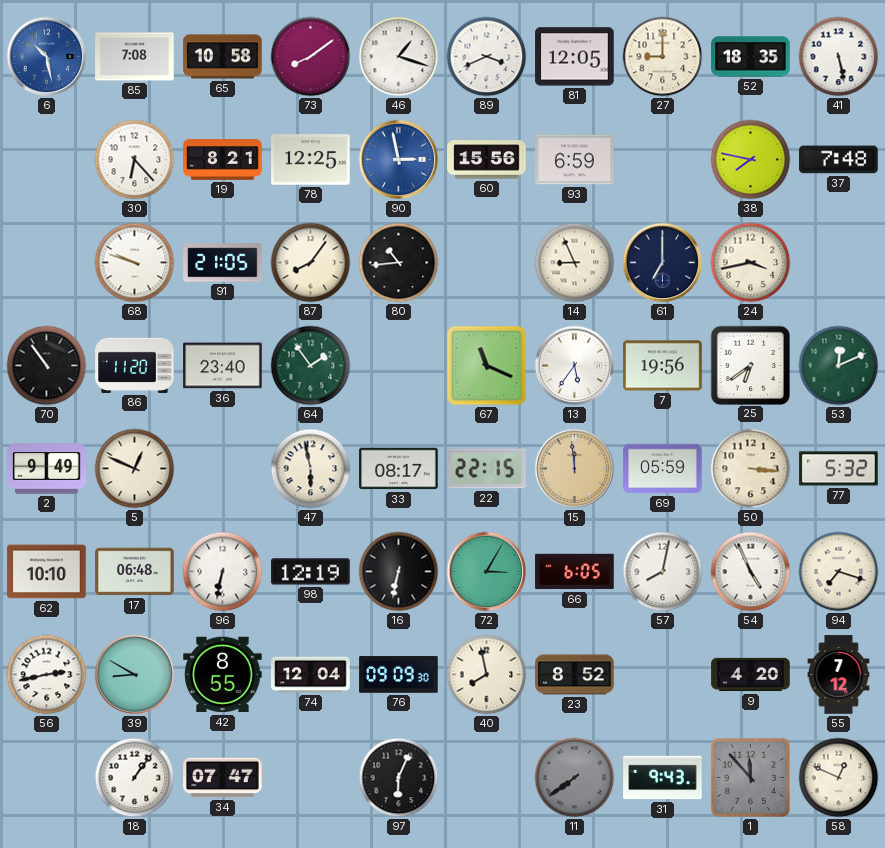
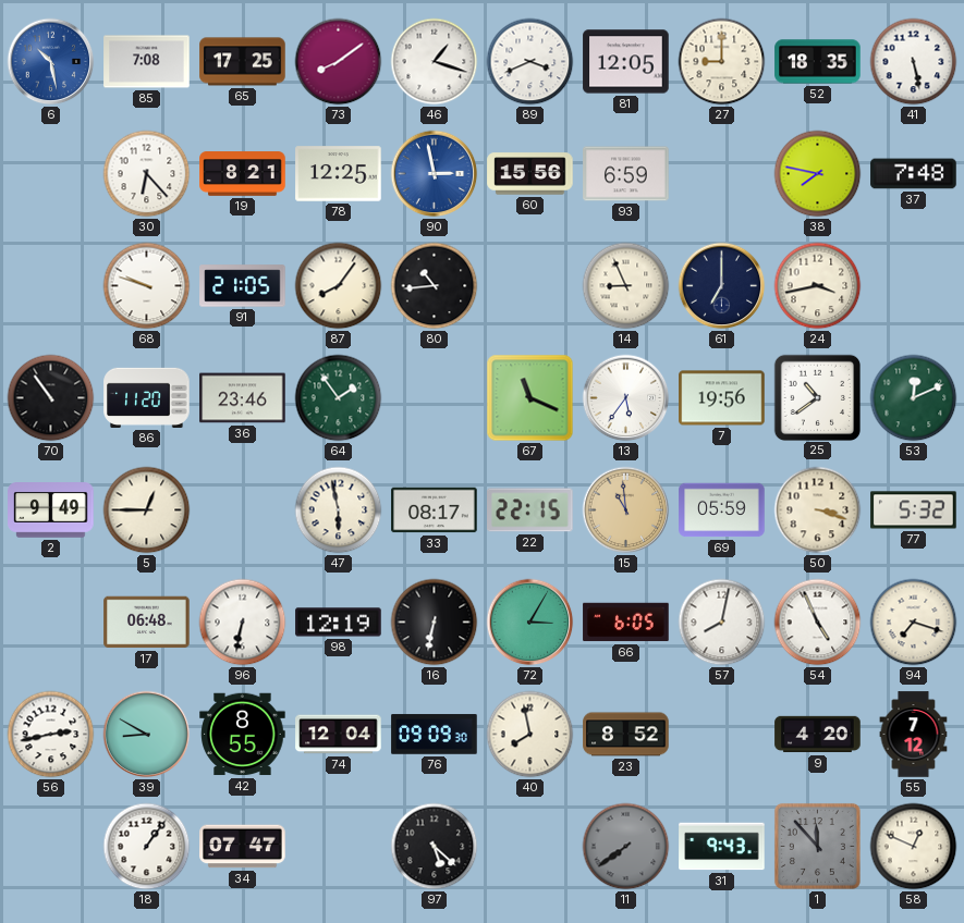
65: 10:58 -> 17:25
36: 23:40 -> 23:46
25: 6:39 -> 10:39
5: 12:49 -> 12:45
15: 11:59 -> 10:59
50: 3:16 -> 3:18
62: 10:10 -> none
97: 6:04 -> 5:22
